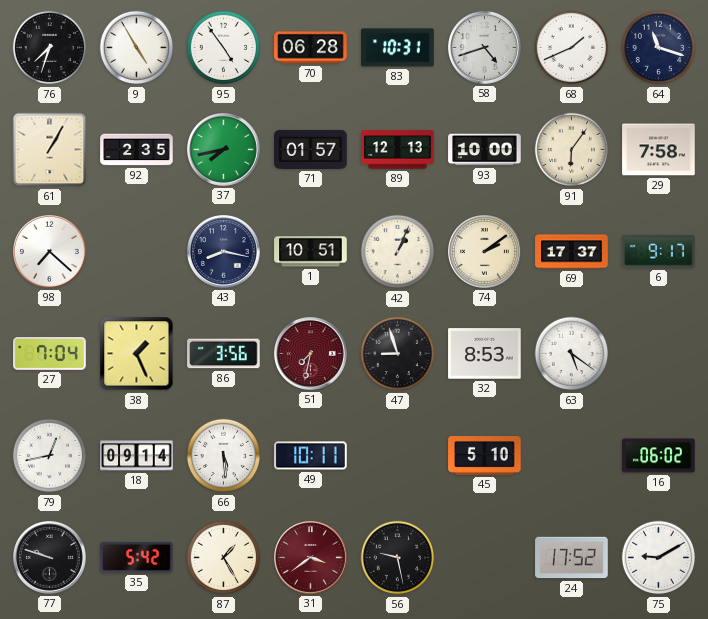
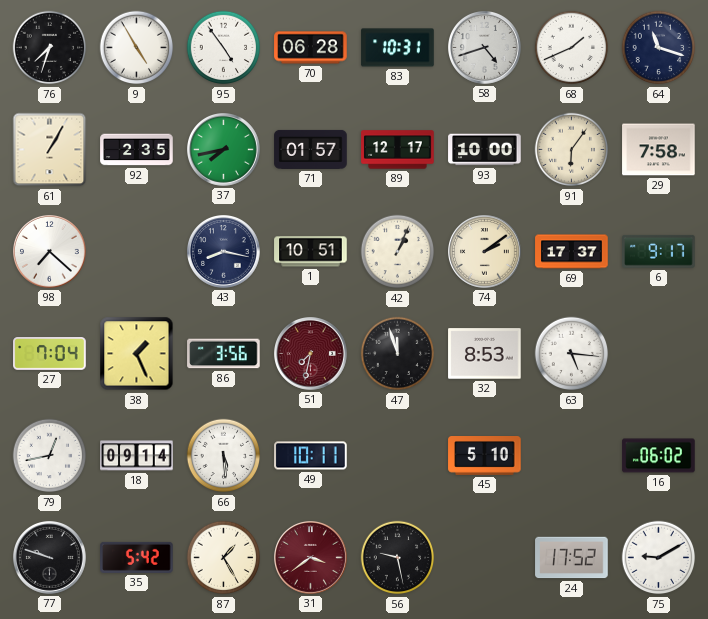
89: 12:13 -> 12:17
47: 8:57 -> 11:57
63: 5:21 -> 5:16
